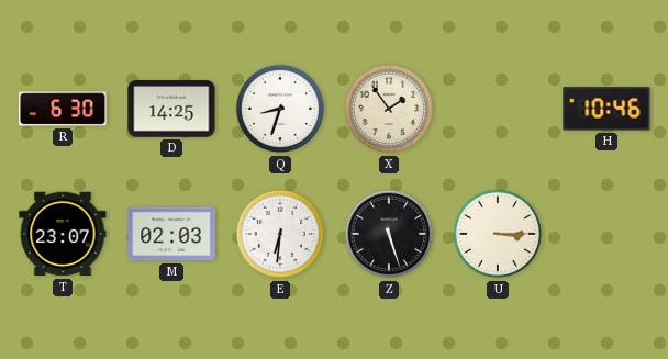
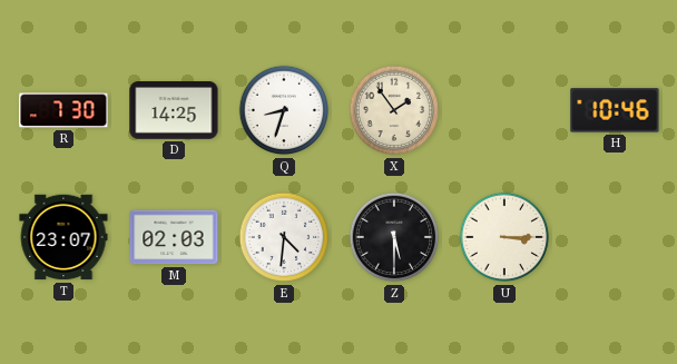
R: 6:30 -> 7:30
E: 6:31 -> 4:31
Z: 5:27 -> 5:30
